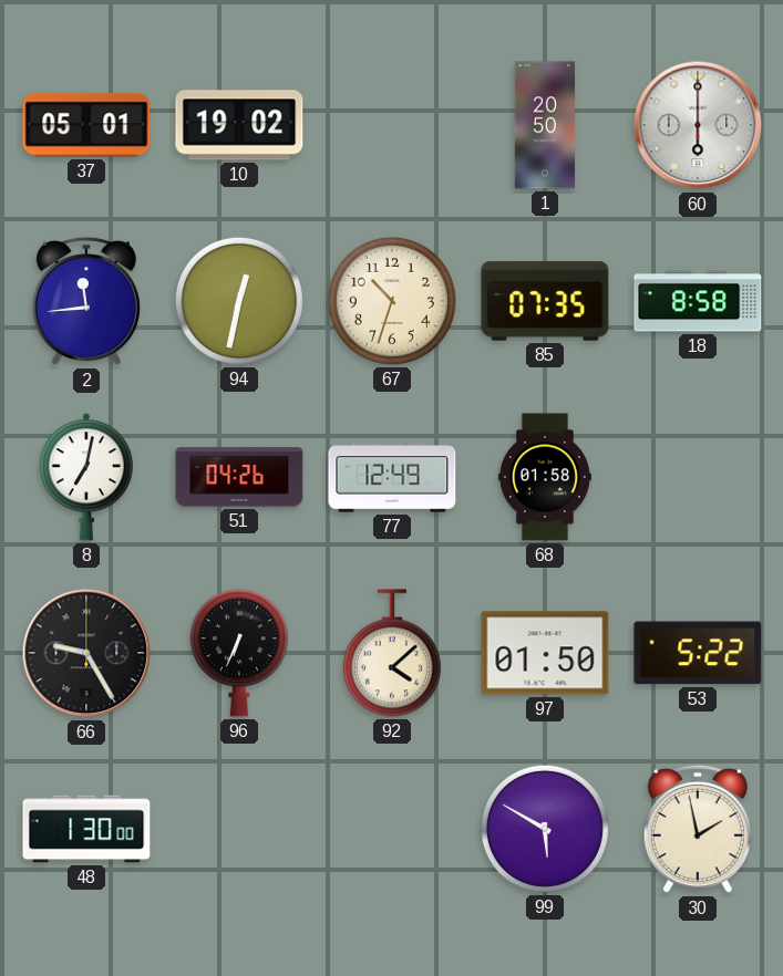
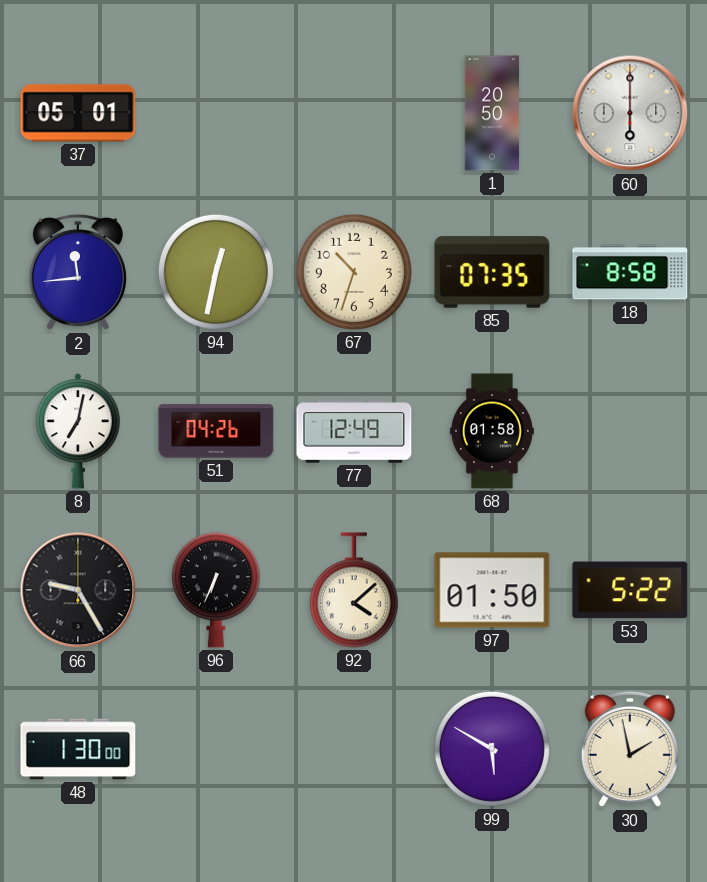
10: 19:02 -> none
